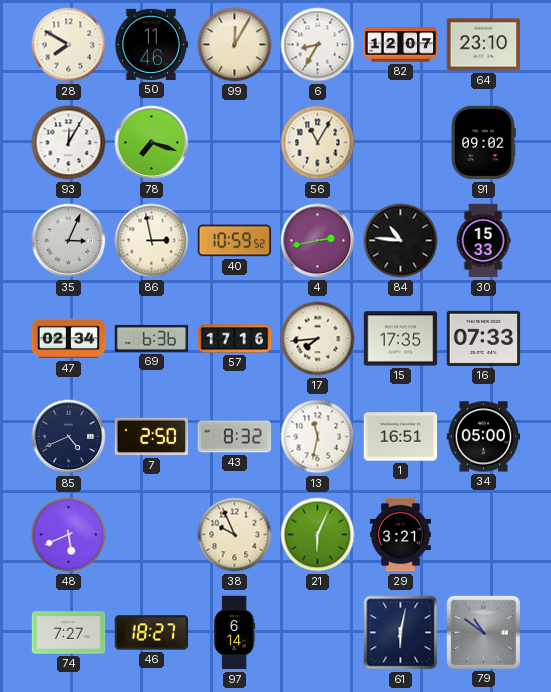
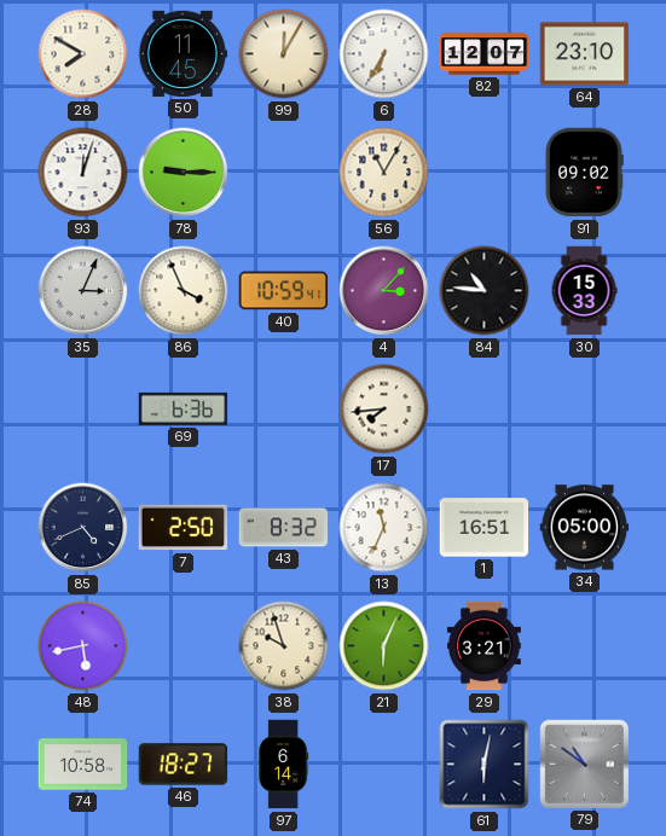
50: 11:46 -> 11:45
6: 8:35 -> 6:35
93: 12:05 -> 12:03
78: 7:18 -> 9:15
86: 2:58 -> 3:56
40: 10:59:52 -> 10:59:41
4: 2:43 -> 3:07
47: 02:34 -> none
57: 17:16 -> none
15: 17:35 -> none
16: 07:33 -> none
13: 11:32 -> 11:34
48: 5:41 -> 5:43
38: 9:56 -> 9:57
74: 7:27 -> 10:58
